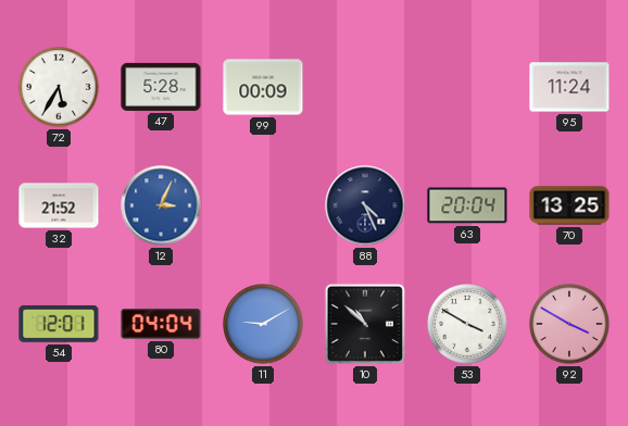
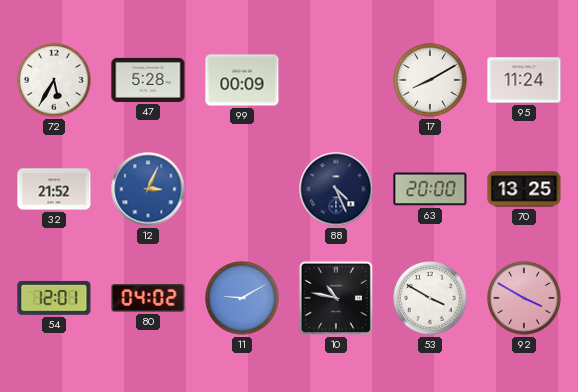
17: none -> 8:10
63: 20:04 -> 20:00
80: 04:04 -> 04:02
10: 10:52 -> 10:47
